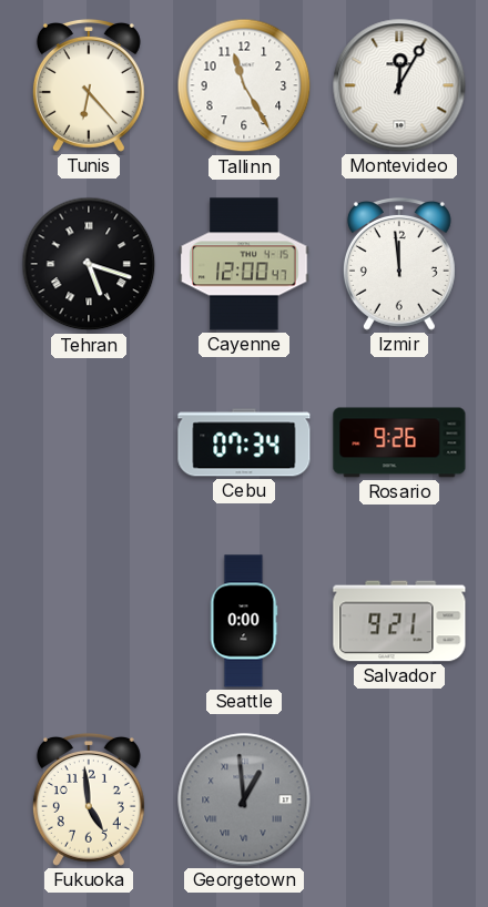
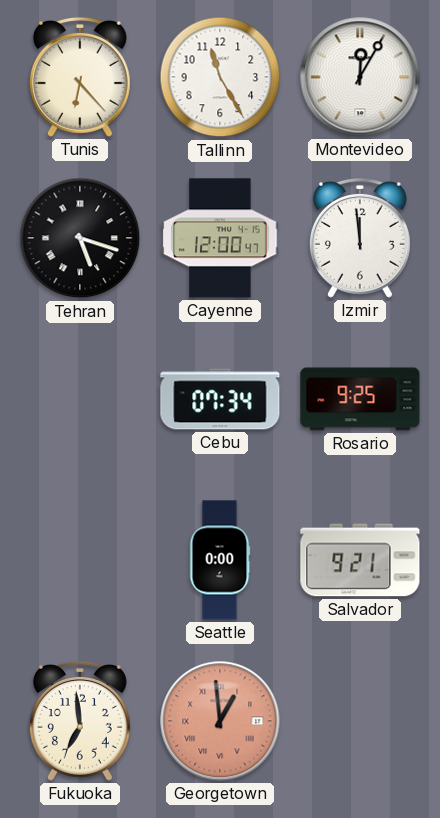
Rosario: 9:26 -> 9:25
Fukuoka: 4:59 -> 6:59
Georgetown dial: grey -> salmon
